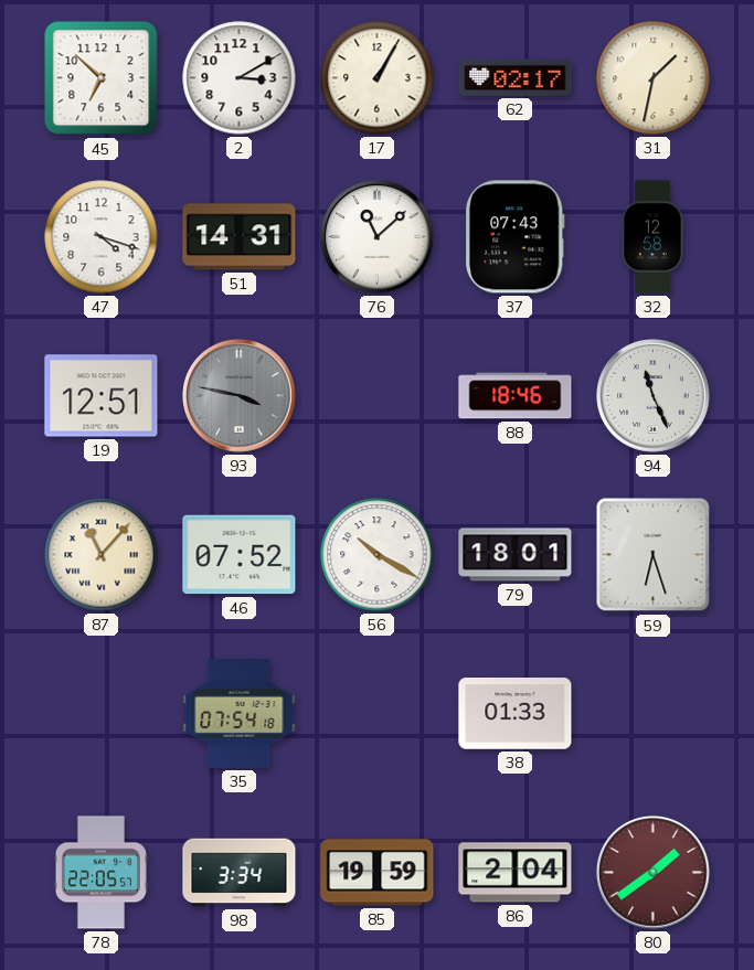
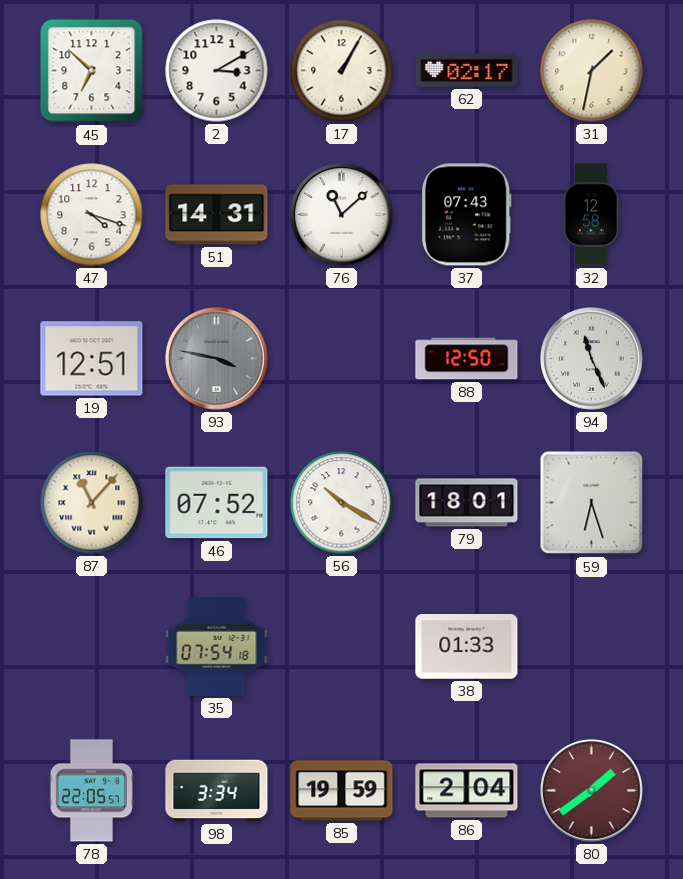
88: 18:46 -> 12:50
